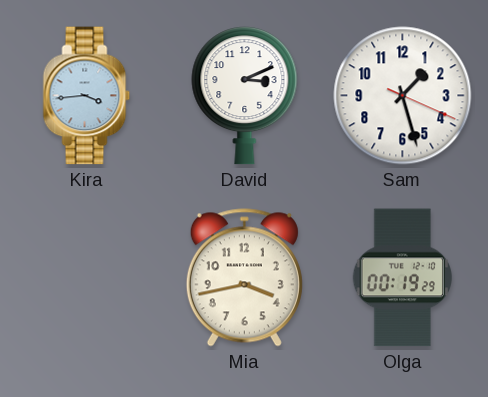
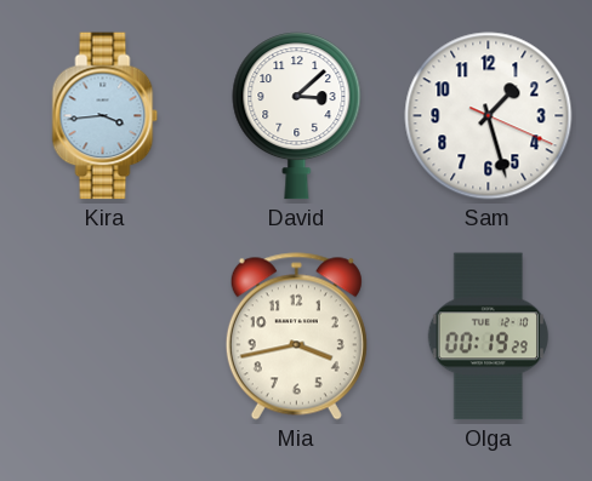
David: 3:11 -> 3:08
